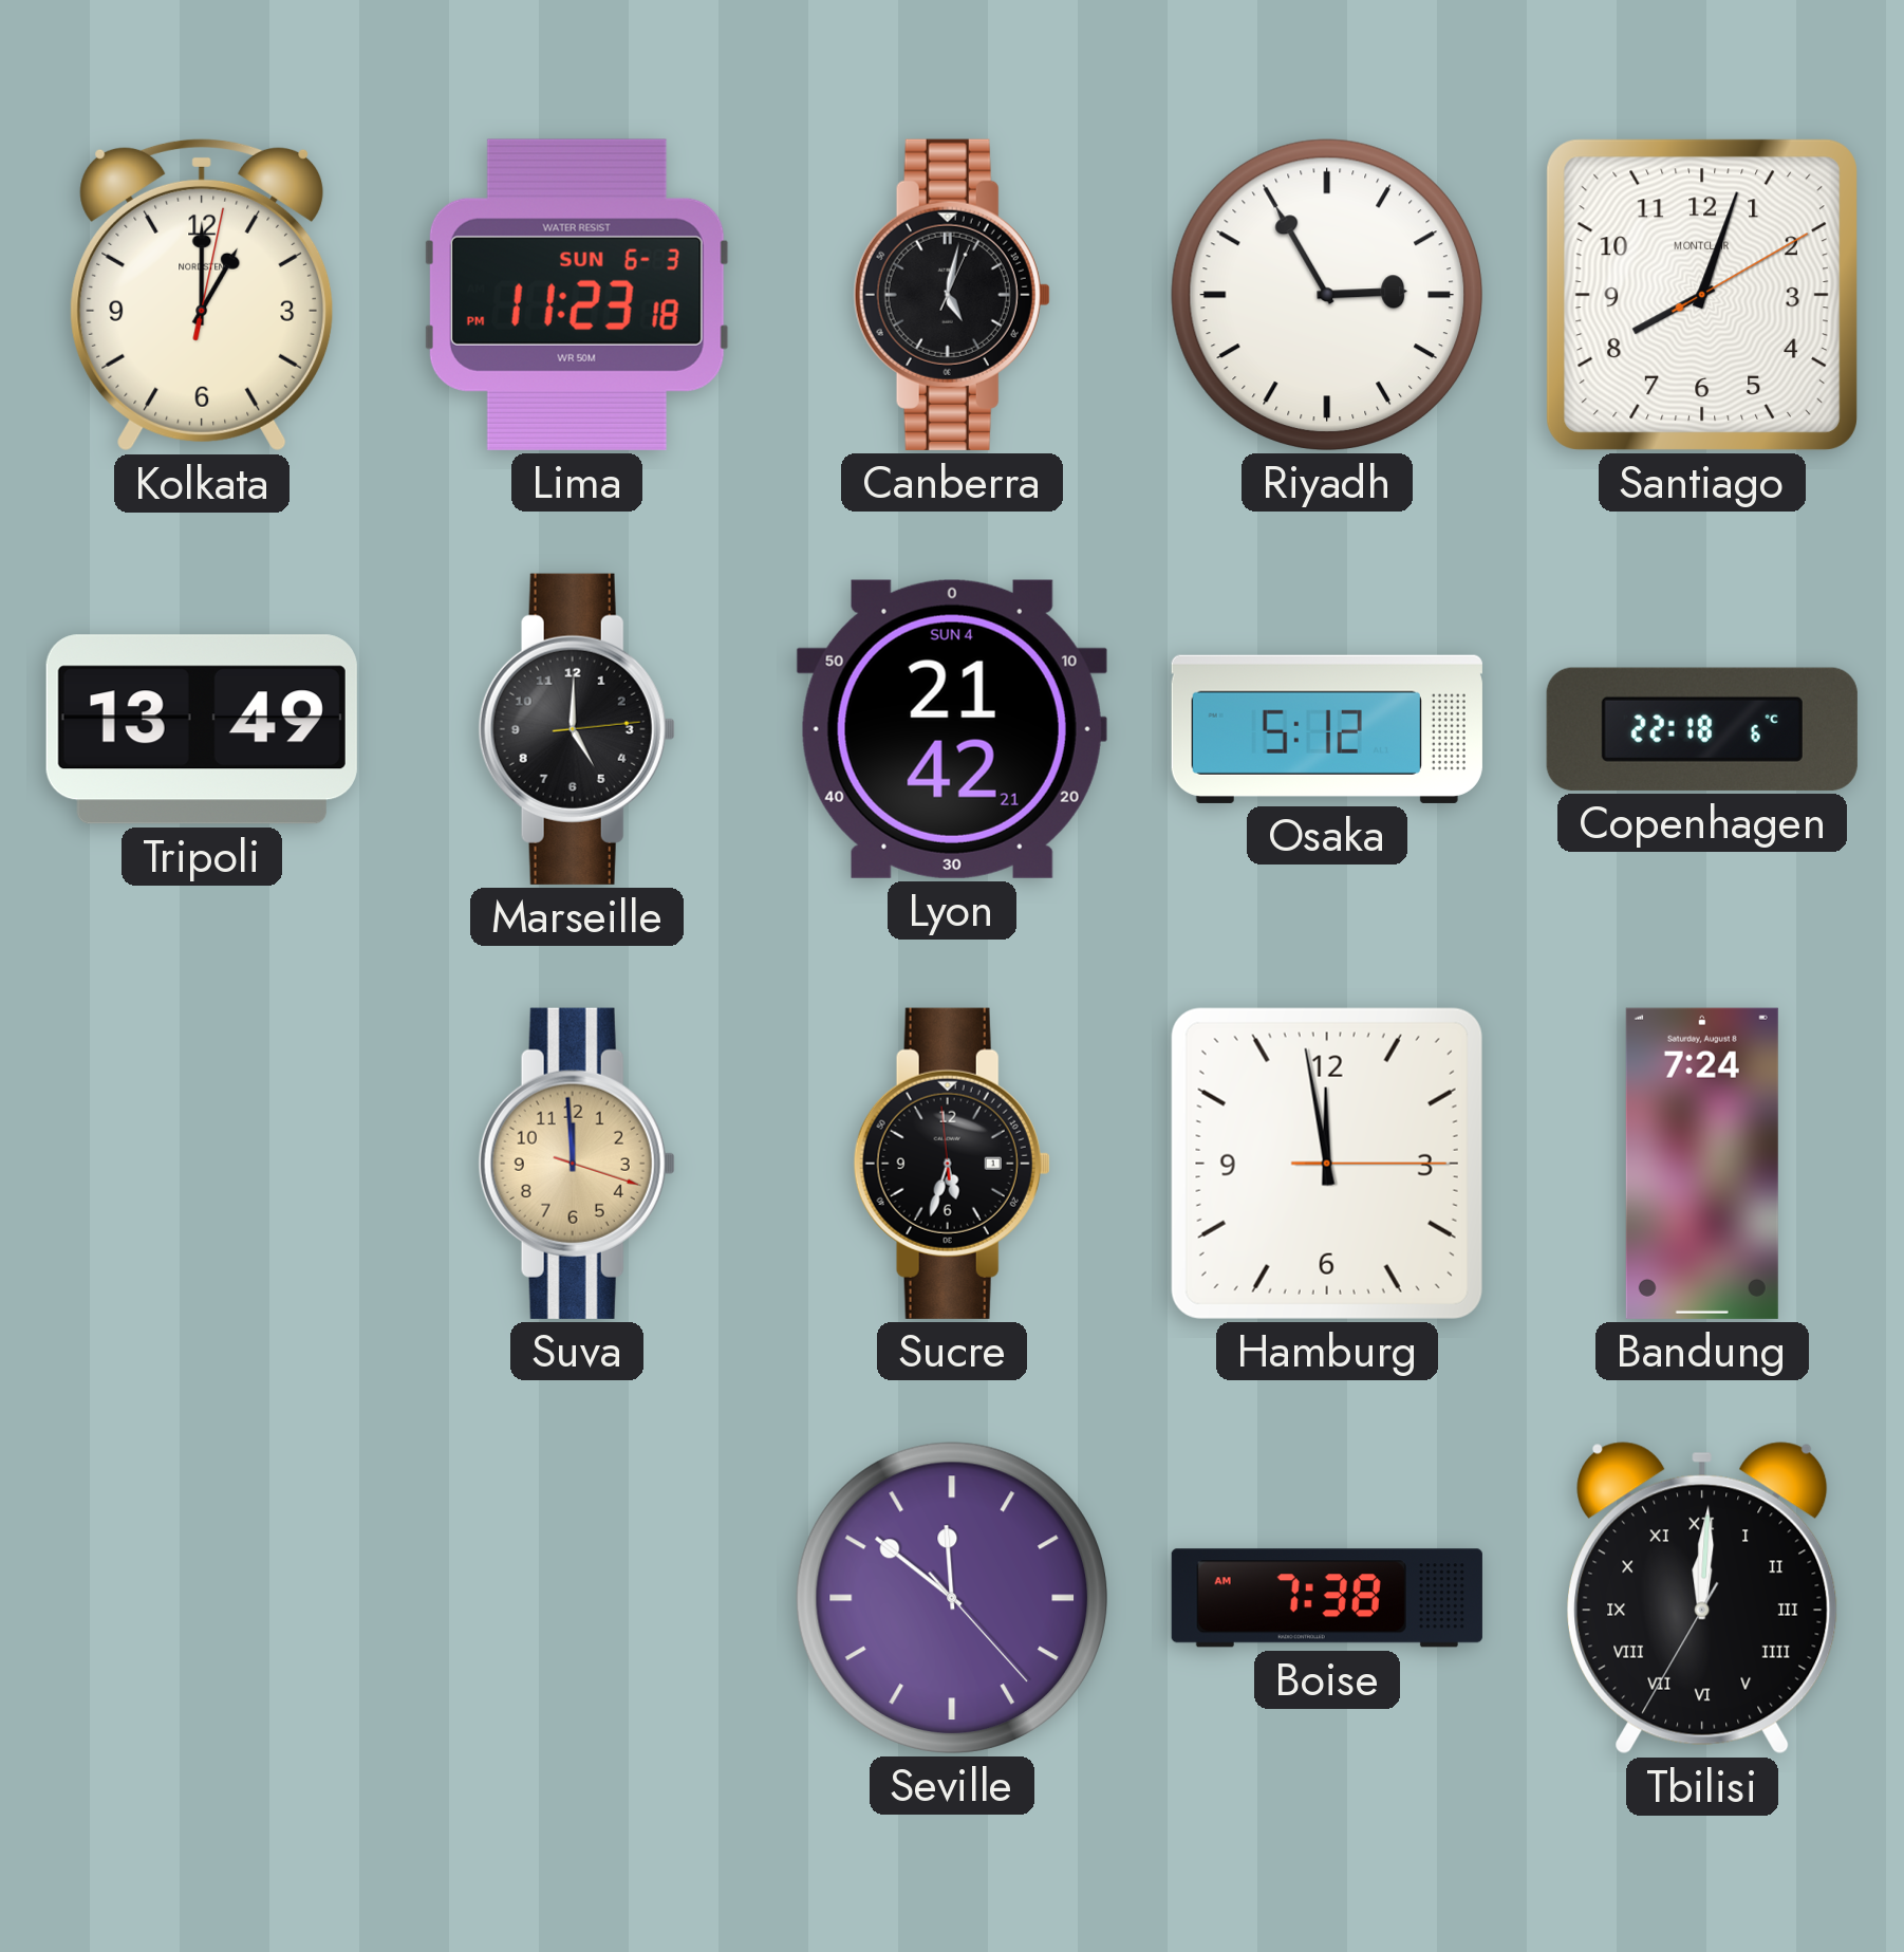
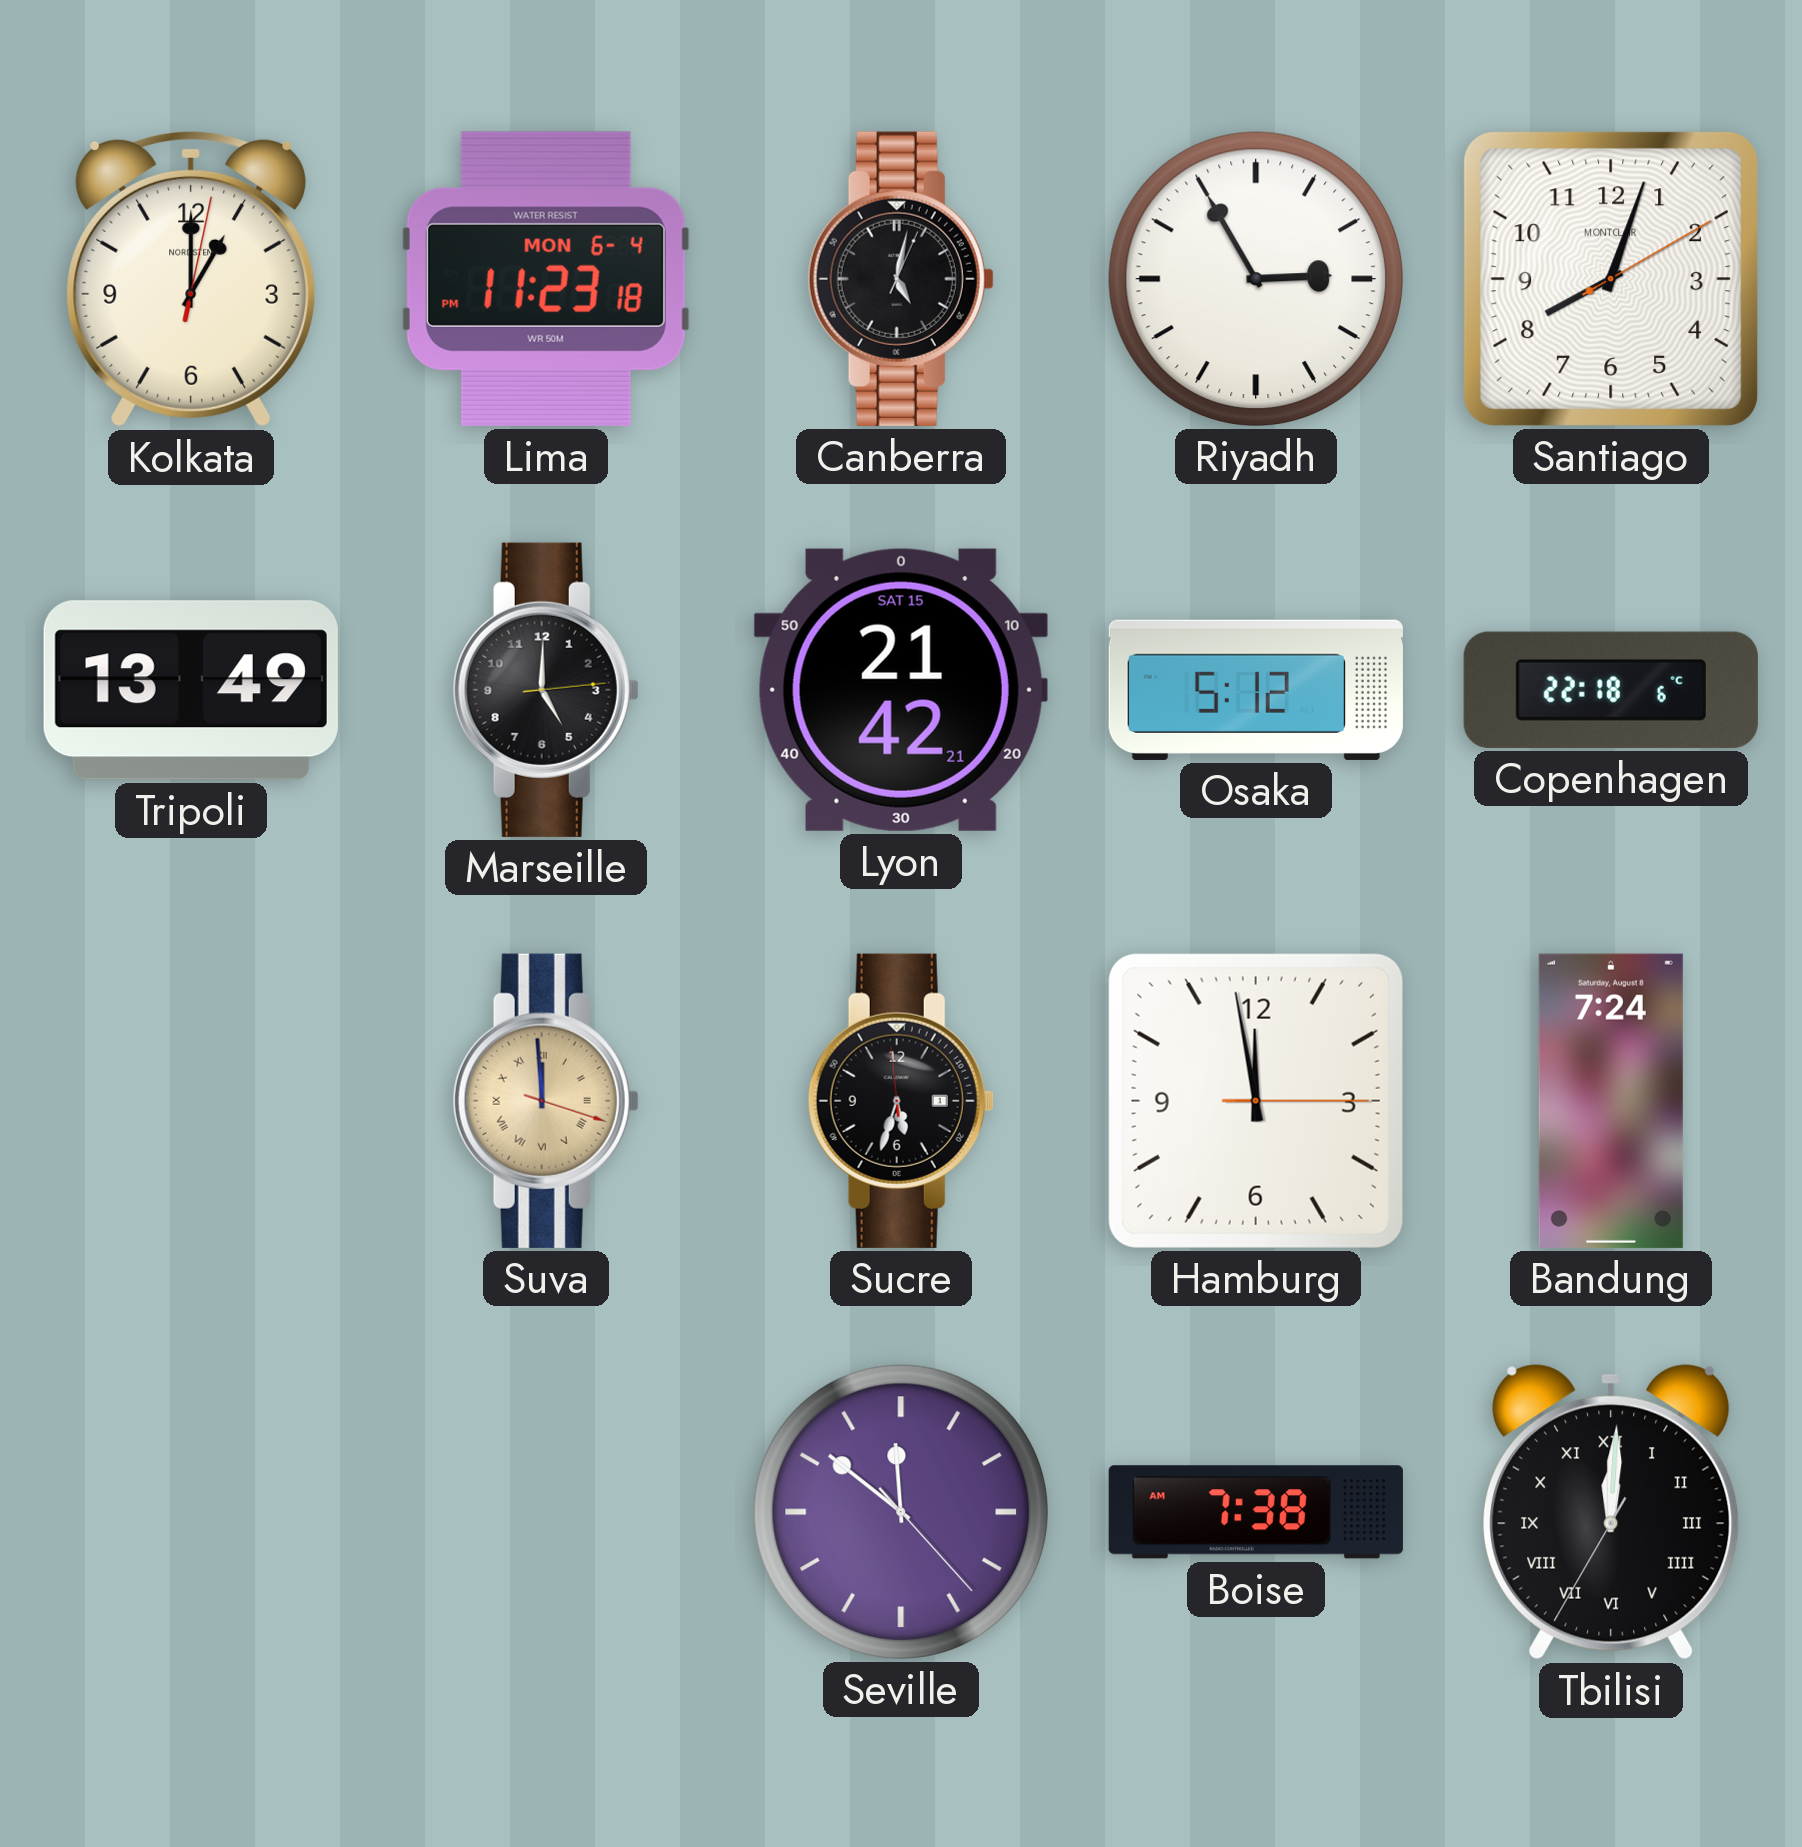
Lima date: SUN 6-3 -> MON 6-4
Lyon date: SUN 4 -> SAT 15
Suva numerals: Arabic -> Roman
